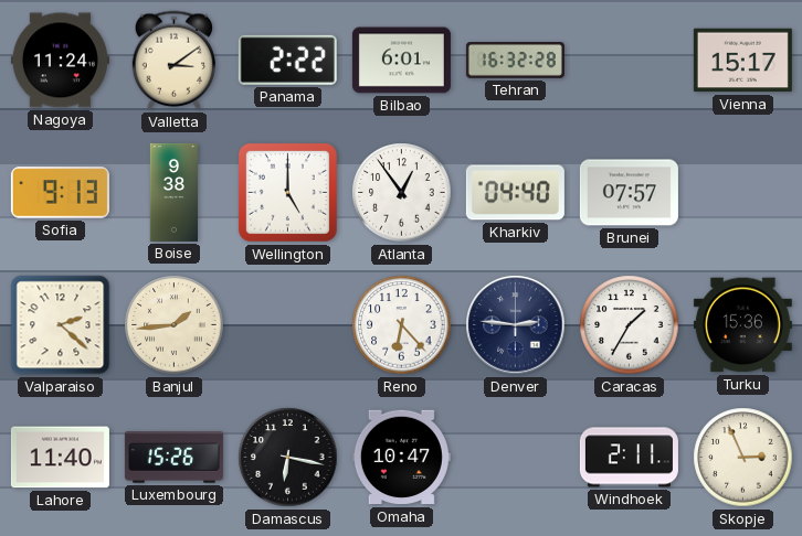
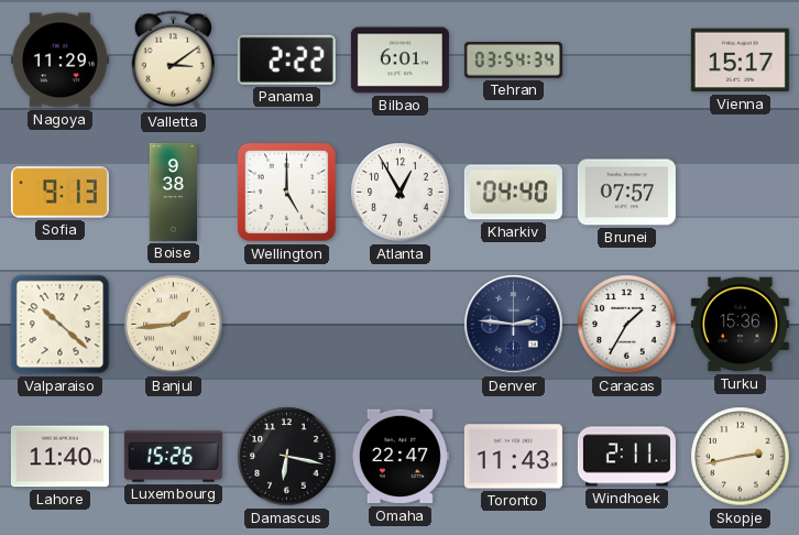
Nagoya: 11:24 -> 11:29
Tehran: 16:32 -> 03:54
Atlanta: 12:54 -> 12:55
Valparaiso: 2:22 -> 10:22
Reno: 6:23 -> none
Omaha: 10:47 -> 22:47
Toronto: none -> 11:43
Skopje: 2:56 -> 2:43
